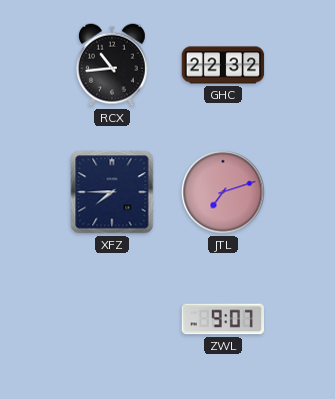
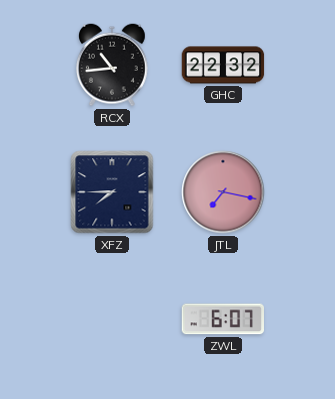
JTL: 7:12 -> 7:17
ZWL: 9:07 -> 6:07
